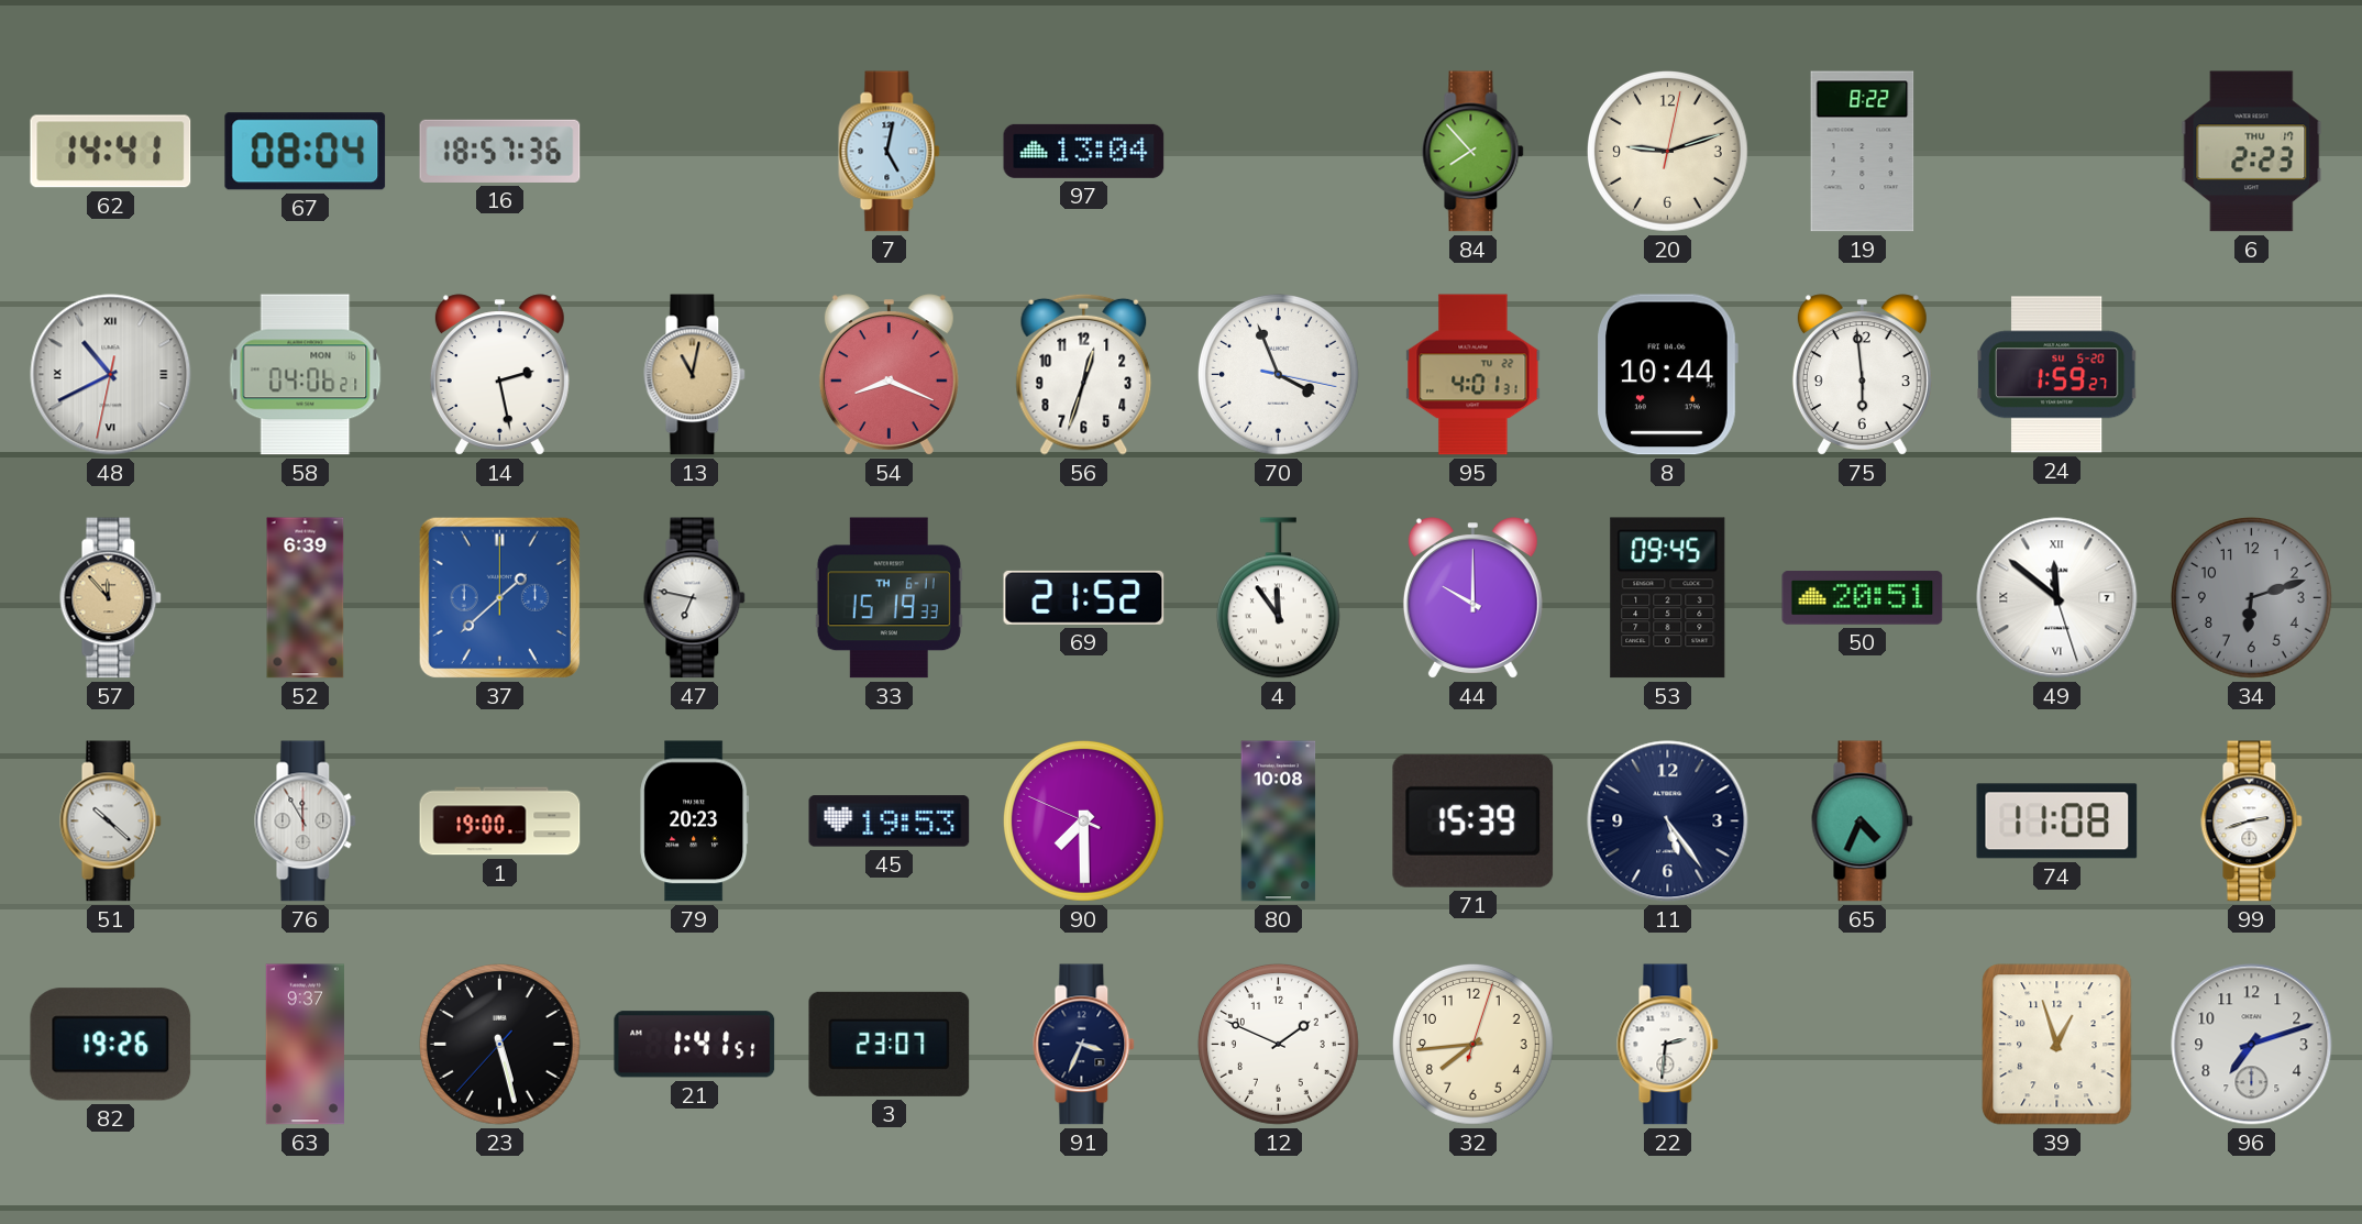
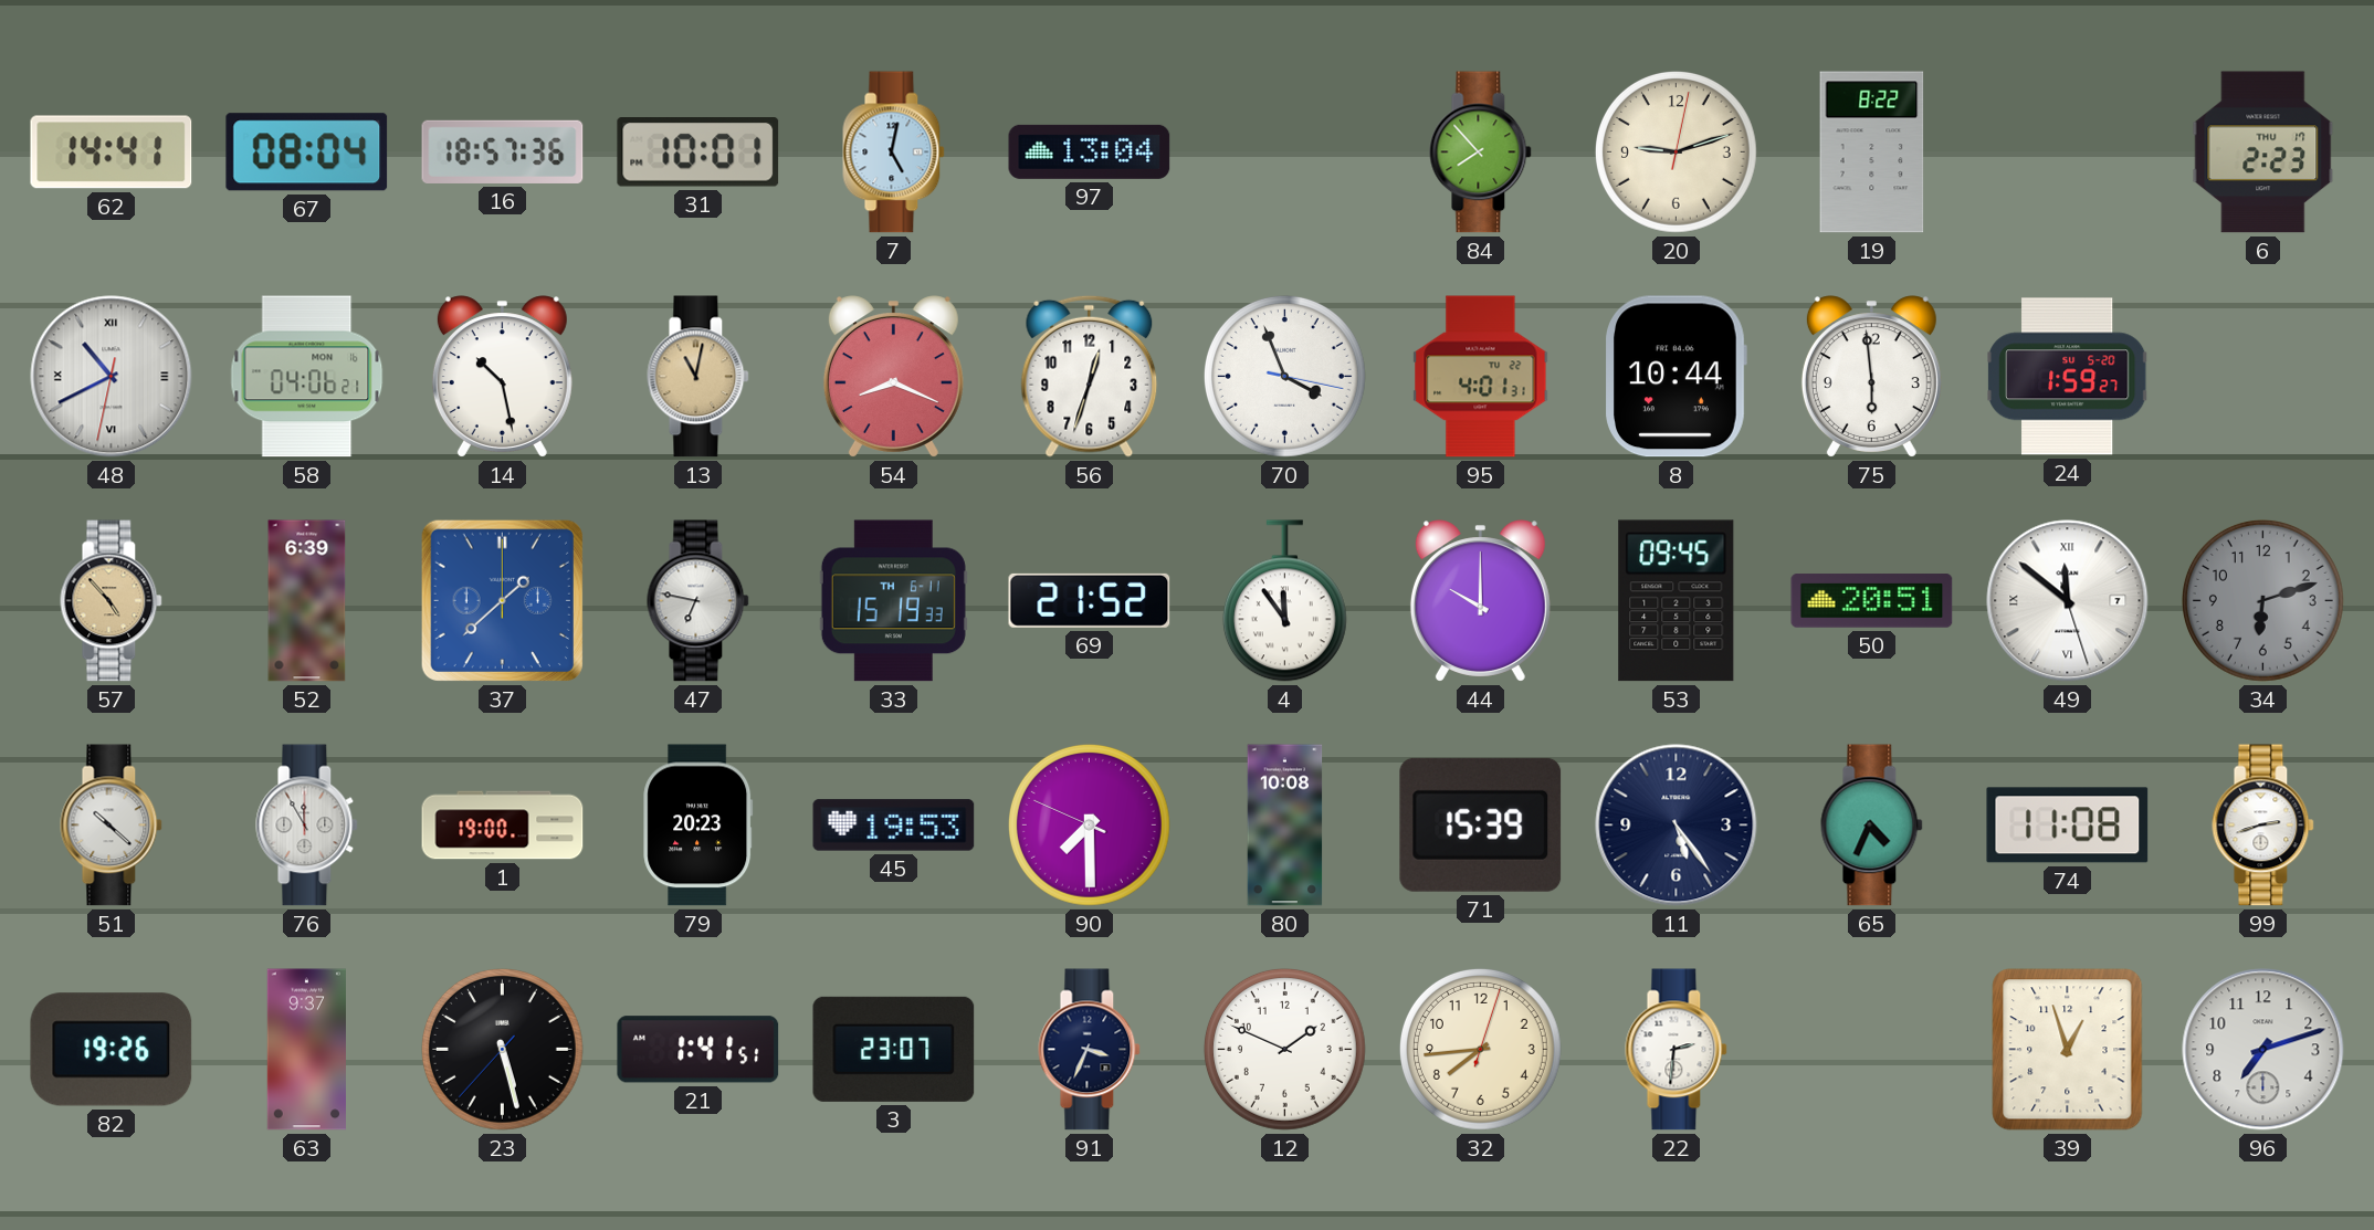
31: none -> 10:01
14: 2:28 -> 10:28
57: 11:53 -> 4:53
